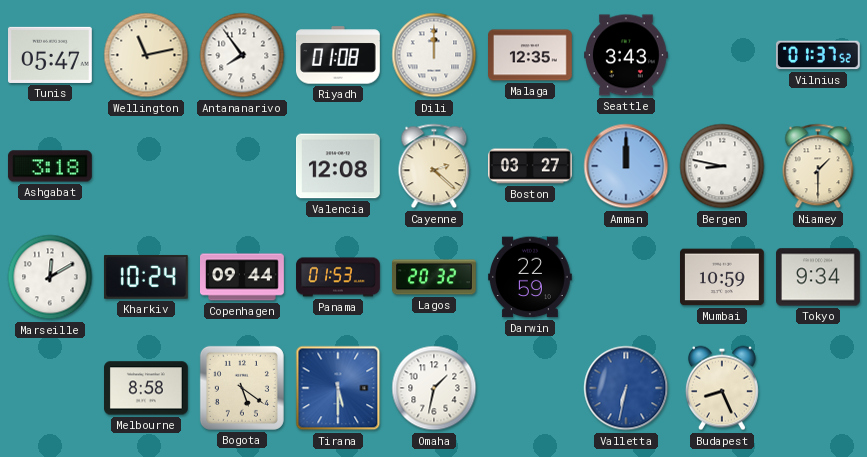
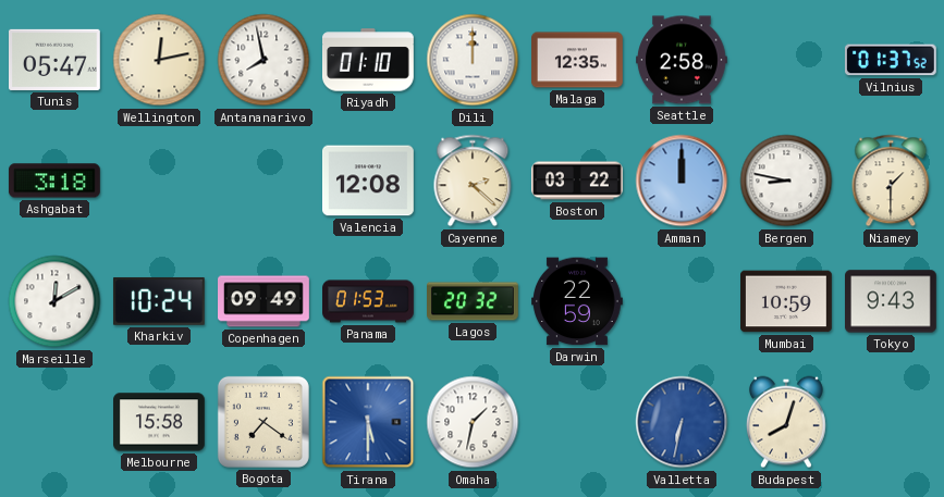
Wellington: 11:13 -> 12:13
Antananarivo: 7:54 -> 7:58
Riyadh: 01:08 -> 01:10
Seattle: 3:43 -> 2:58
Boston: 03:27 -> 03:22
Copenhagen: 09:44 -> 09:49
Tokyo: 9:34 -> 9:43
Melbourne: 8:58 -> 15:58
Bogota: 5:21 -> 7:21
Budapest: 8:26 -> 8:03
